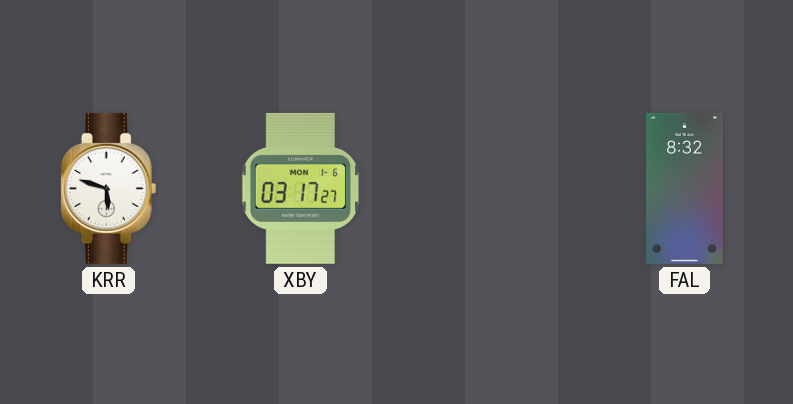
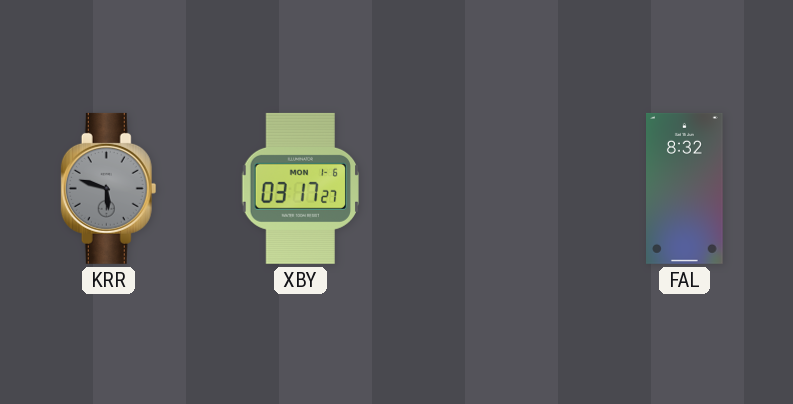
KRR dial: white -> grey
